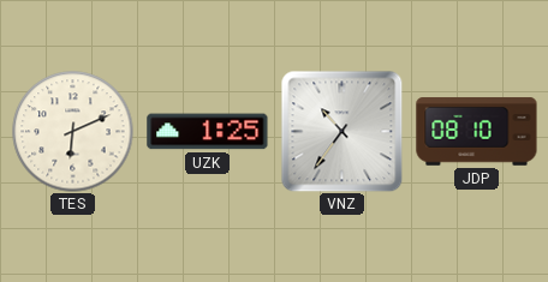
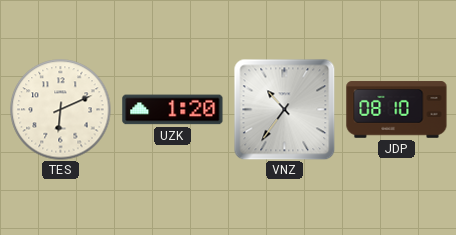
UZK: 1:25 -> 1:20
